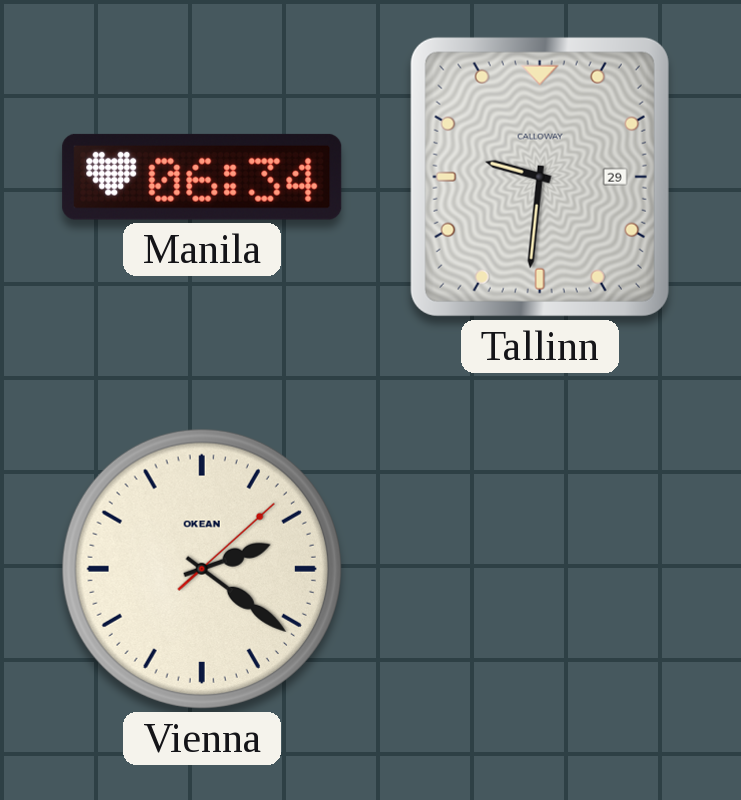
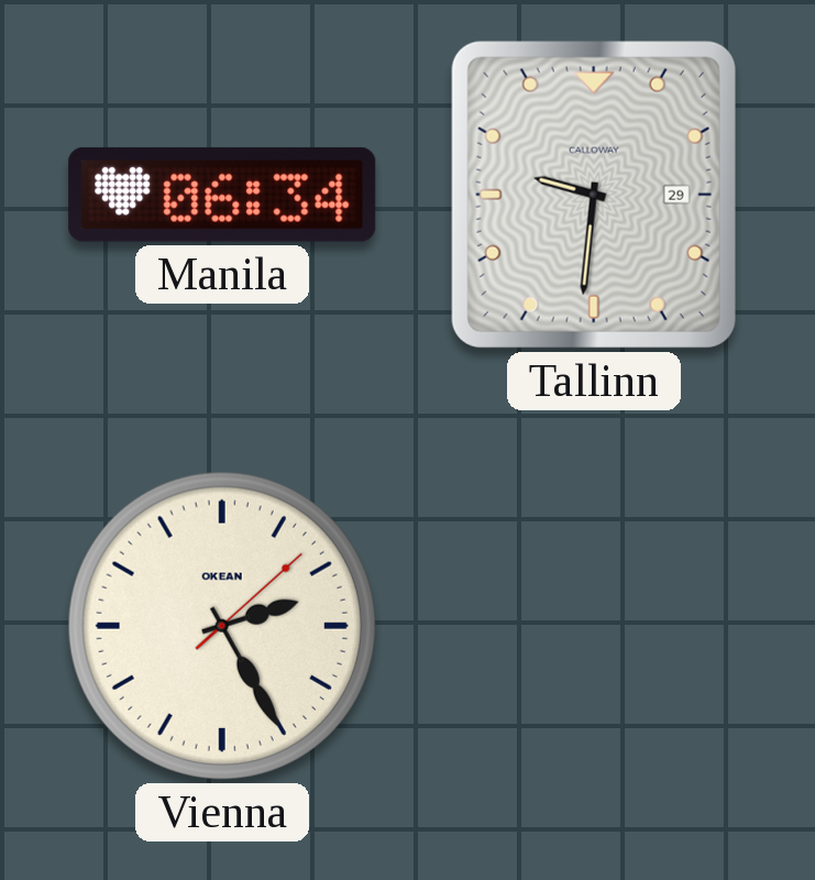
Vienna: 2:21 -> 2:25
